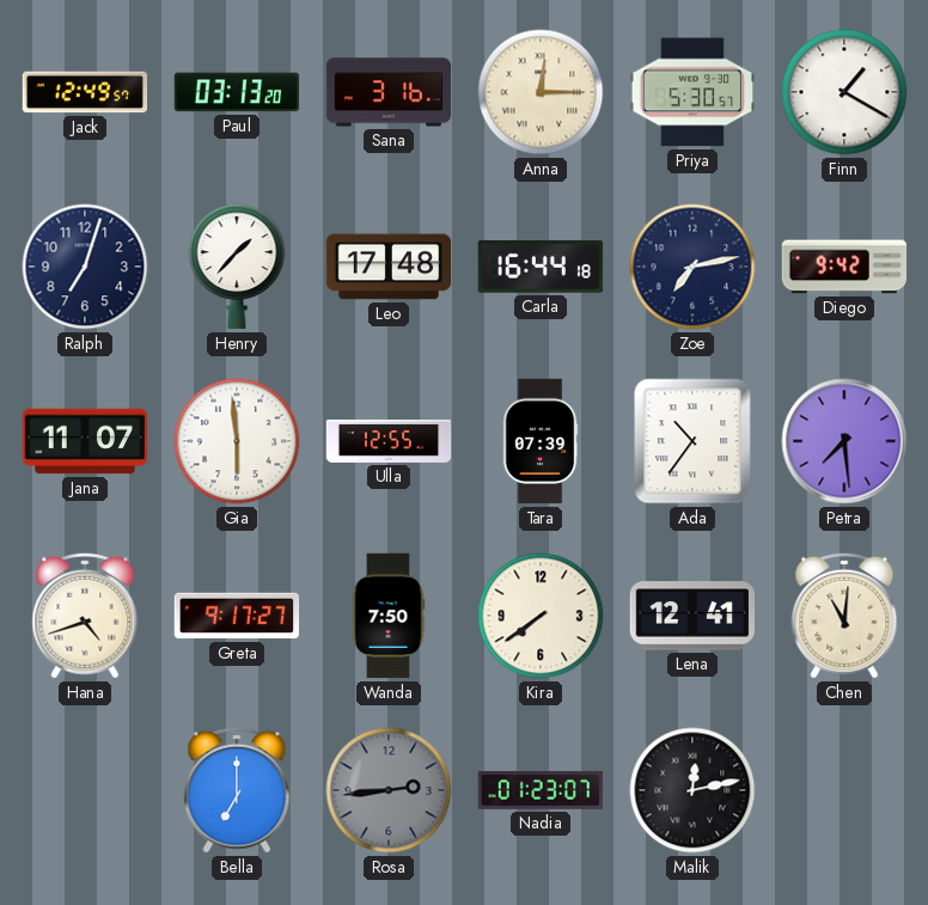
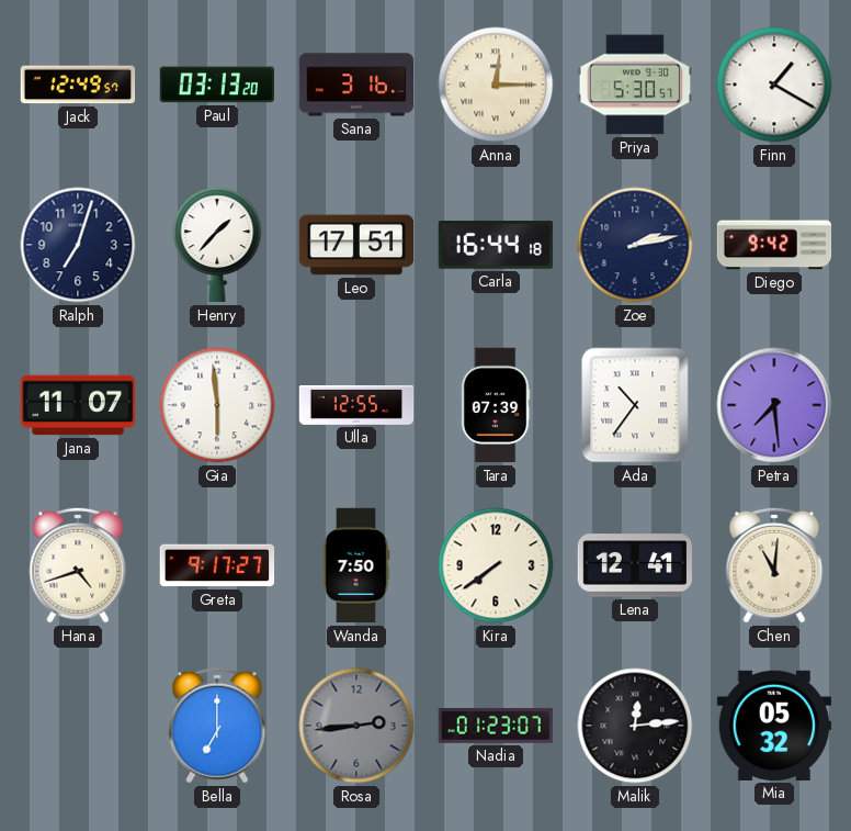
Leo: 17:48 -> 17:51
Zoe: 7:13 -> 2:13
Malik: 12:13 -> 12:14
Mia: none -> 05:32
